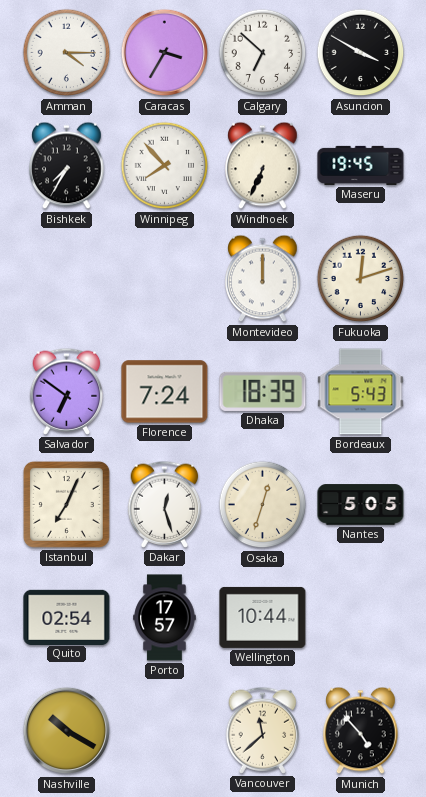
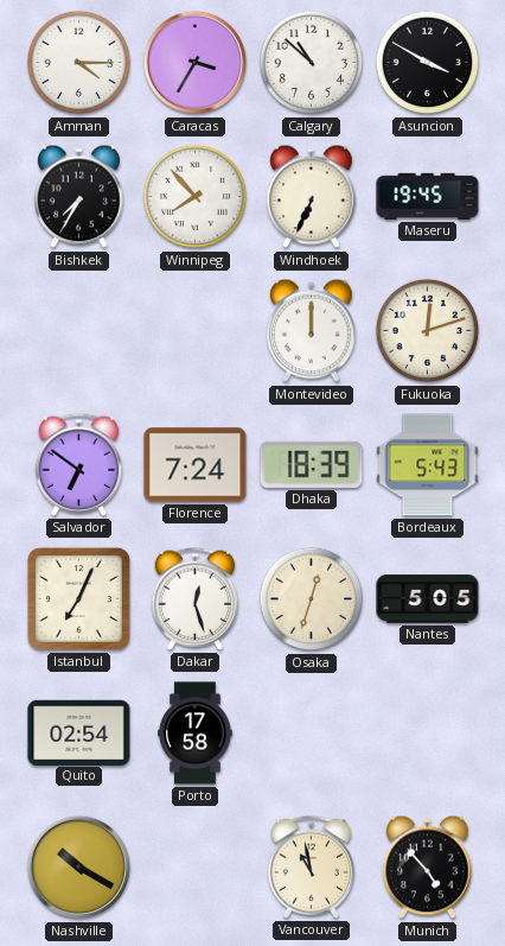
Calgary: 6:52 -> 10:52
Porto: 17:57 -> 17:58
Wellington: 10:44 -> none
Vancouver: 11:38 -> 10:58
